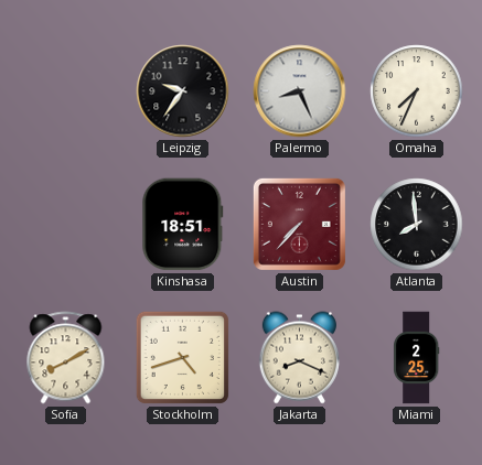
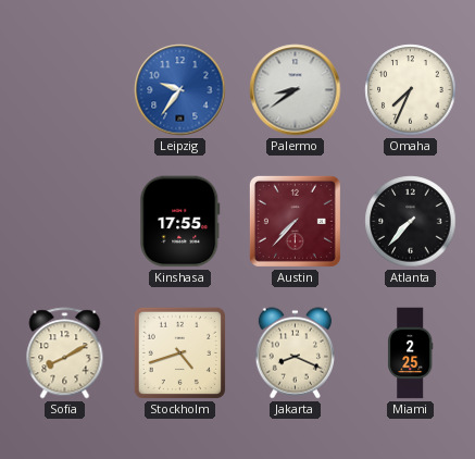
Leipzig dial: black -> blue
Palermo: 8:26 -> 8:39
Kinshasa: 18:51 -> 17:55
Atlanta: 7:59 -> 7:37
